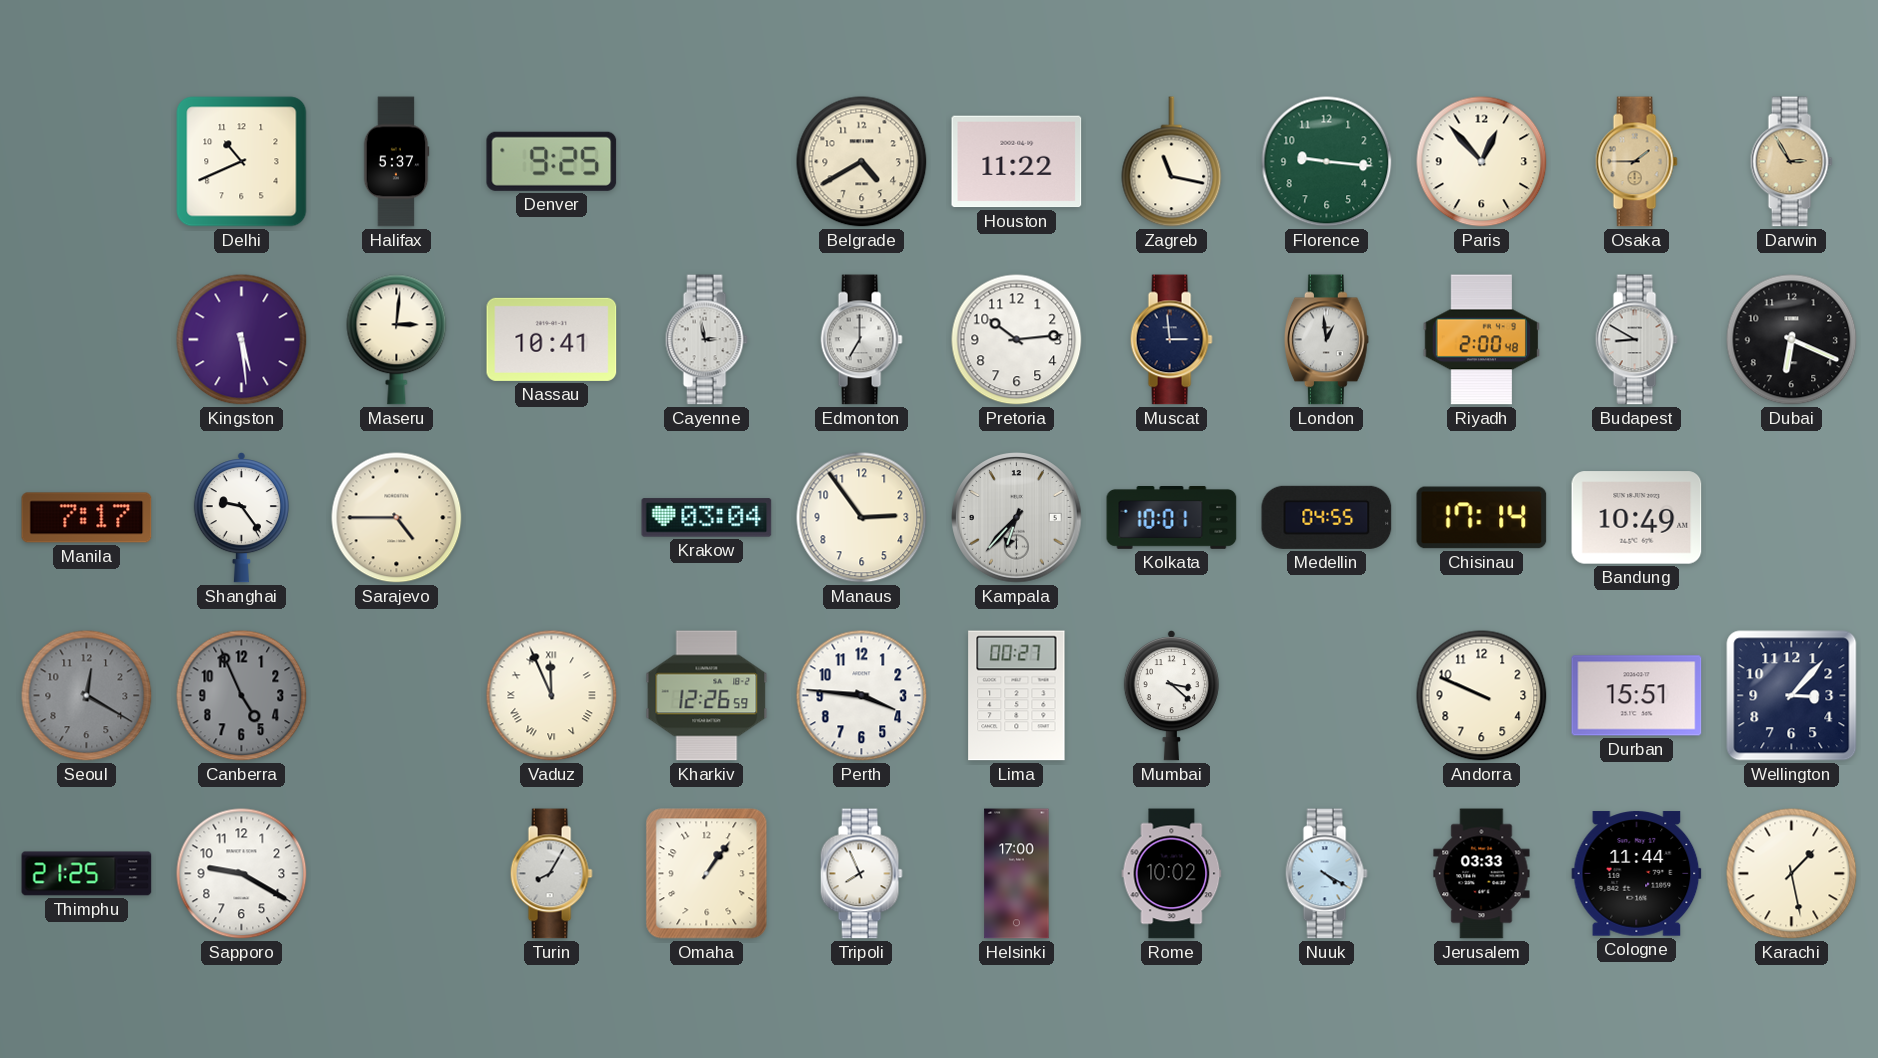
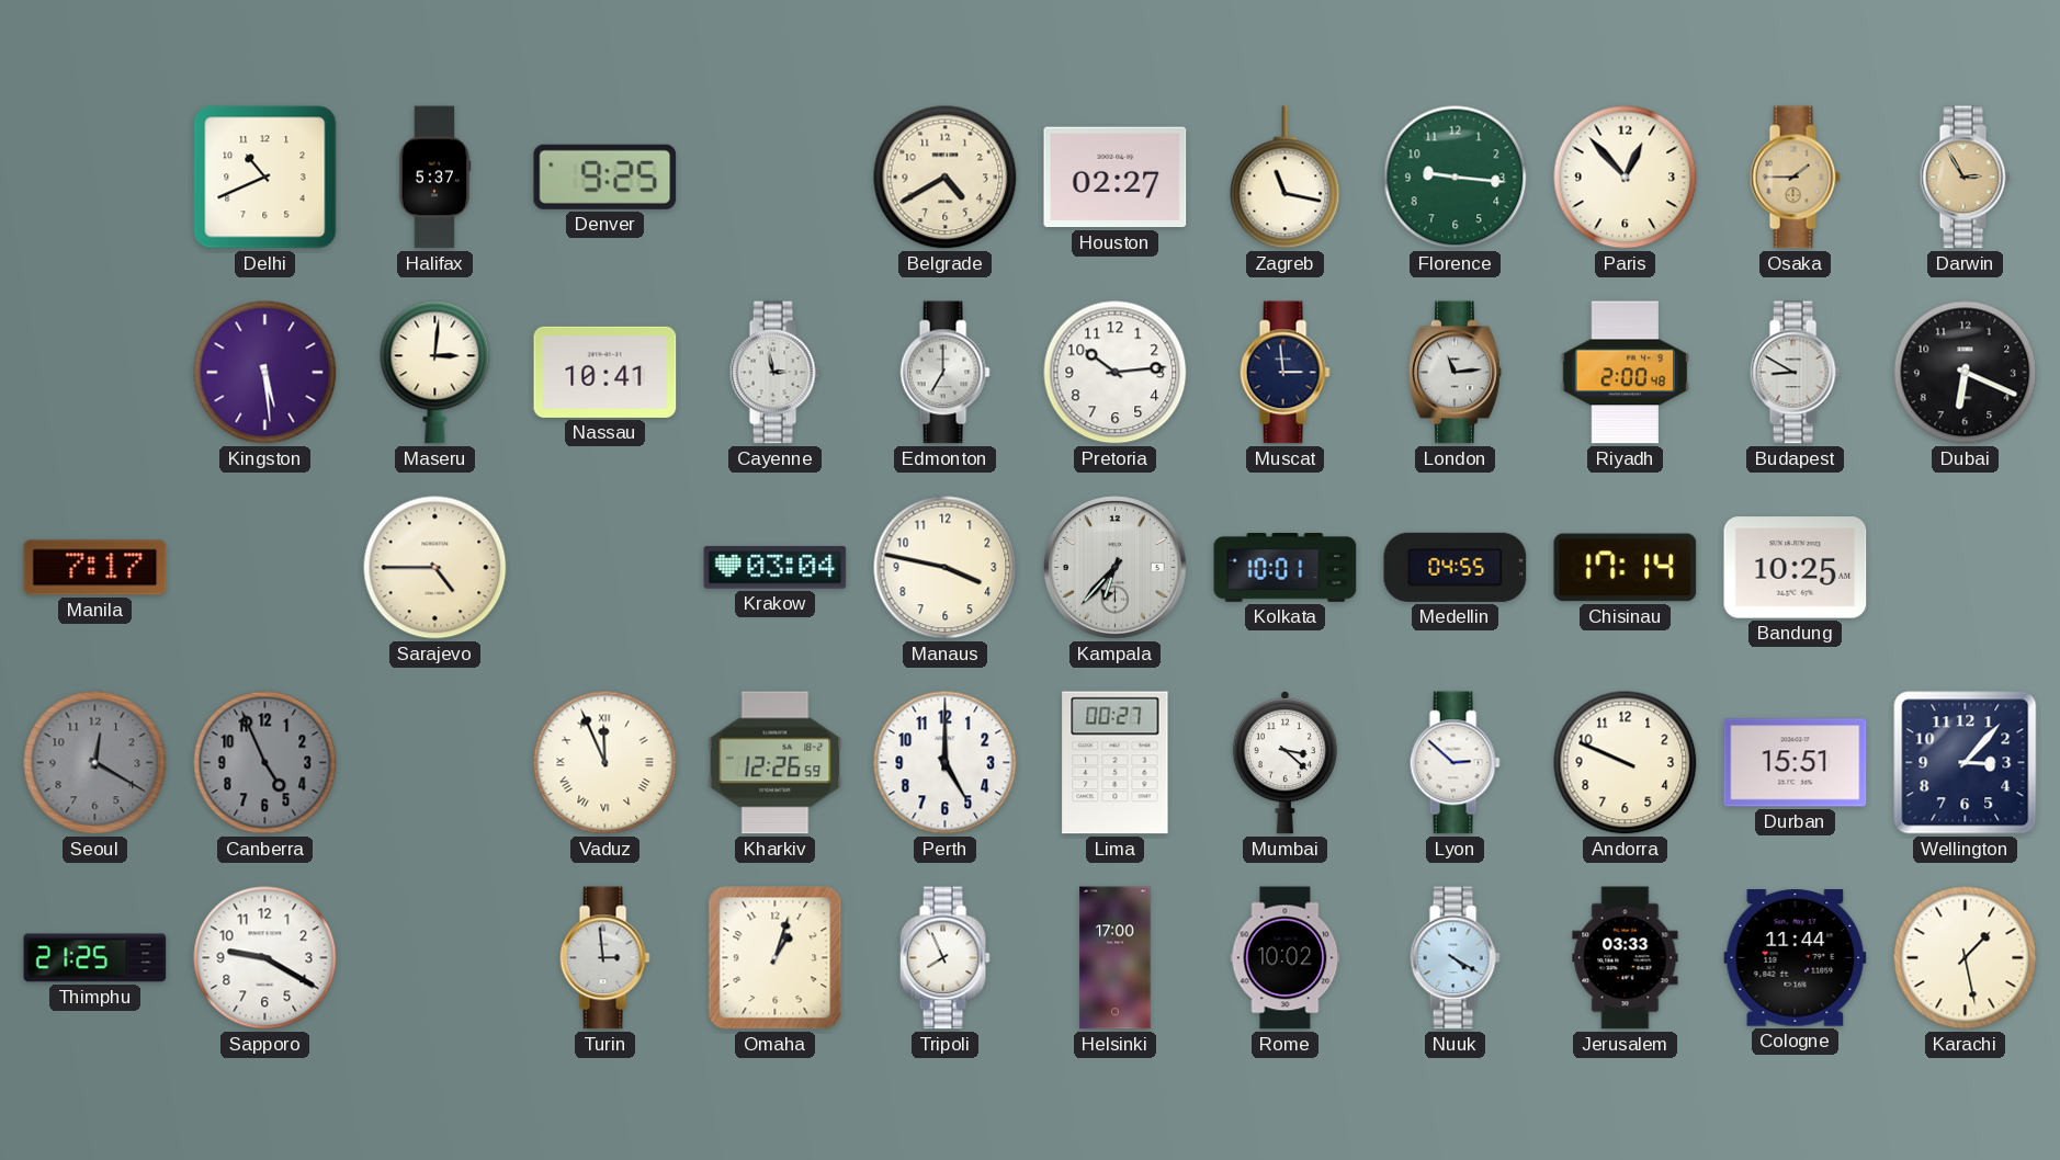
Houston: 11:22 -> 02:27
London: 12:59 -> 11:14
Shanghai: 9:24 -> none
Manaus: 2:54 -> 3:47
Bandung: 10:49 -> 10:25
Perth: 3:46 -> 5:00
Lyon: none -> 2:52
Turin: 8:05 -> 2:59
Omaha: 1:06 -> 1:03
